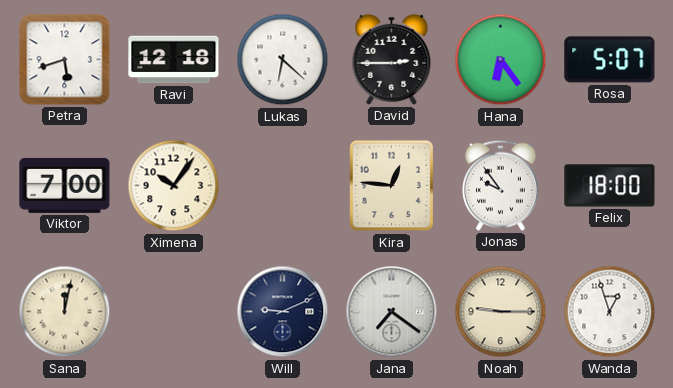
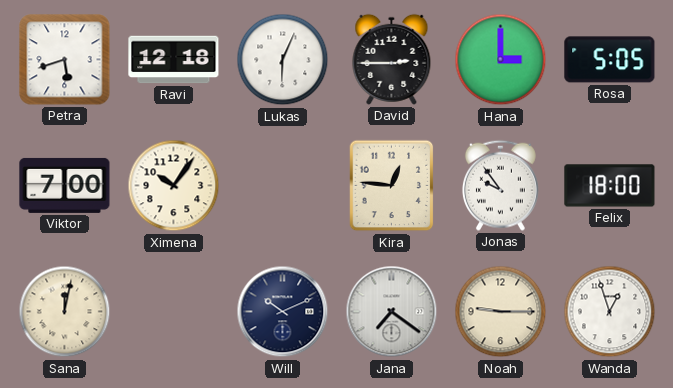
Lukas: 6:22 -> 6:04
Hana: 6:24 -> 3:00
Rosa: 5:07 -> 5:05
Will: 9:11 -> 10:11
